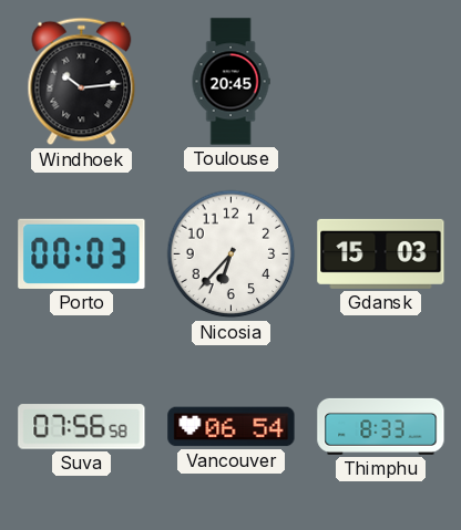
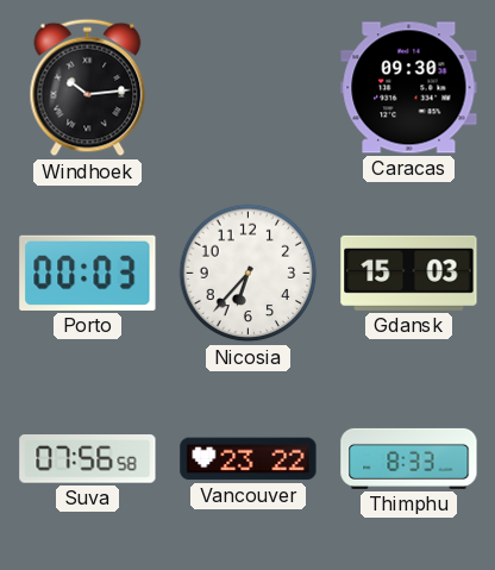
Toulouse: 20:45 -> none
Caracas: none -> 09:30
Vancouver: 06:54 -> 23:22
